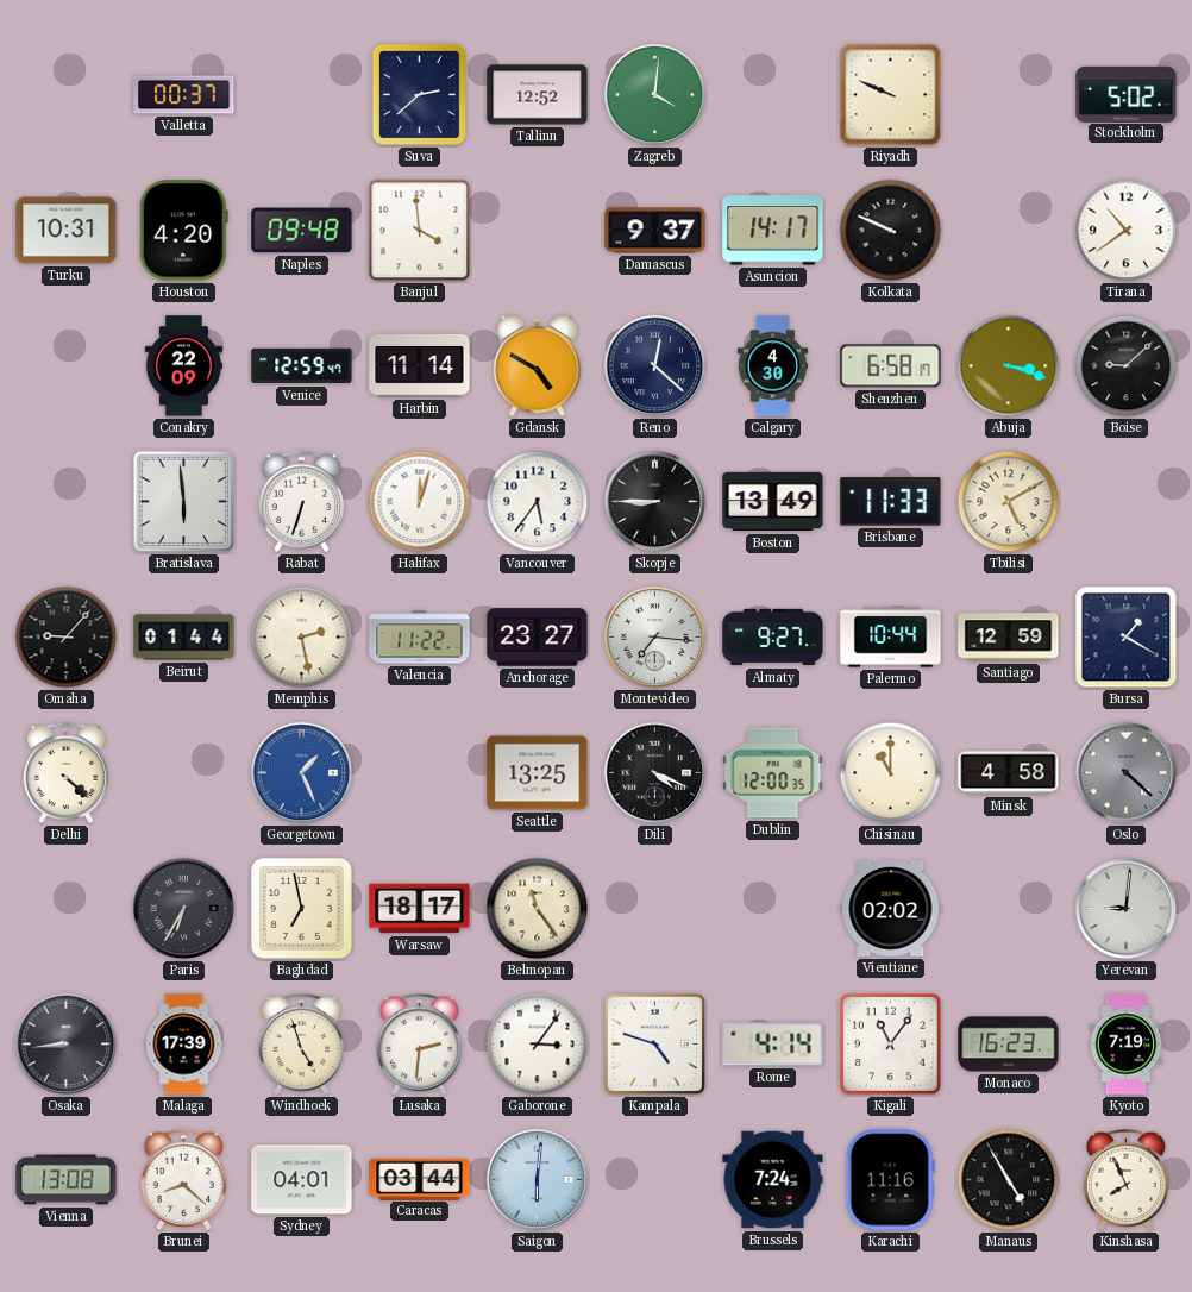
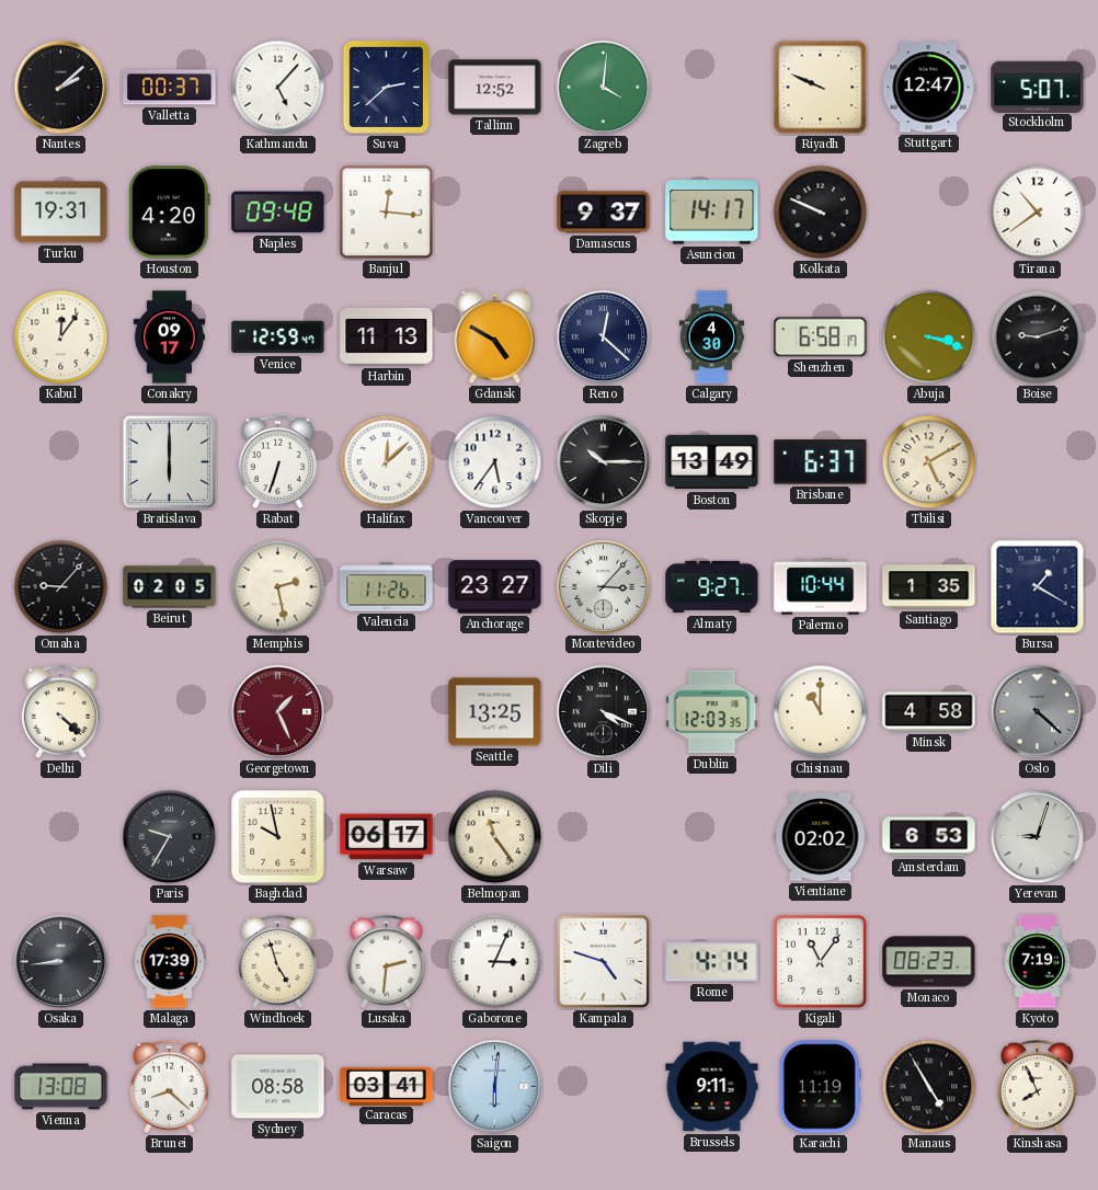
Nantes: none -> 2:08
Kathmandu: none -> 5:07
Stuttgart: none -> 12:47
Stockholm: 5:02 -> 5:07
Turku: 10:31 -> 19:31
Banjul: 3:59 -> 12:16
Kabul: none -> 12:06
Conakry: 22:09 -> 09:17
Harbin: 11:14 -> 11:13
Boise: 9:08 -> 9:12
Bratislava: 5:59 -> 6:00
Halifax: 12:03 -> 12:08
Skopje: 8:45 -> 10:15
Brisbane: 11:33 -> 6:37
Beirut: 01:44 -> 02:05
Valencia: 11:22 -> 11:26
Montevideo: 7:16 -> 3:07
Santiago: 12:59 -> 1:35
Georgetown dial: blue -> burgundy
Dublin: 12:00 -> 12:03
Paris: 6:35 -> 9:35
Baghdad: 6:58 -> 9:58
Warsaw: 18:17 -> 06:17
Amsterdam: none -> 6:53
Yerevan: 9:01 -> 9:03
Gaborone: 3:06 -> 3:04
Monaco: 16:23 -> 08:23
Sydney: 04:01 -> 08:58
Caracas: 03:44 -> 03:41
Brussels: 7:24 -> 9:11
Karachi: 11:16 -> 11:19
